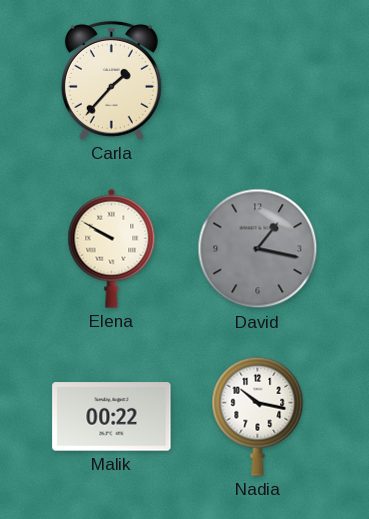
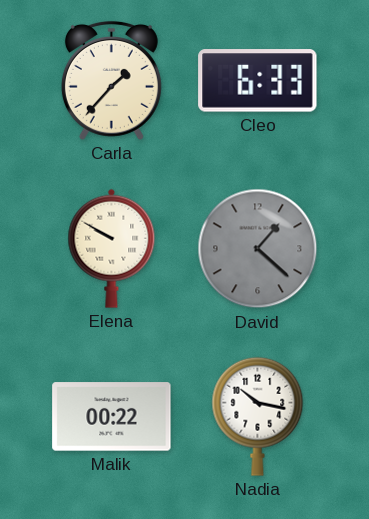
Cleo: none -> 6:33
David: 1:17 -> 1:22
